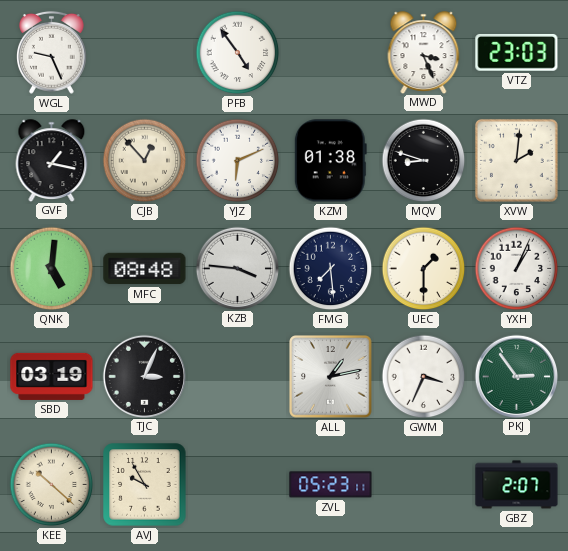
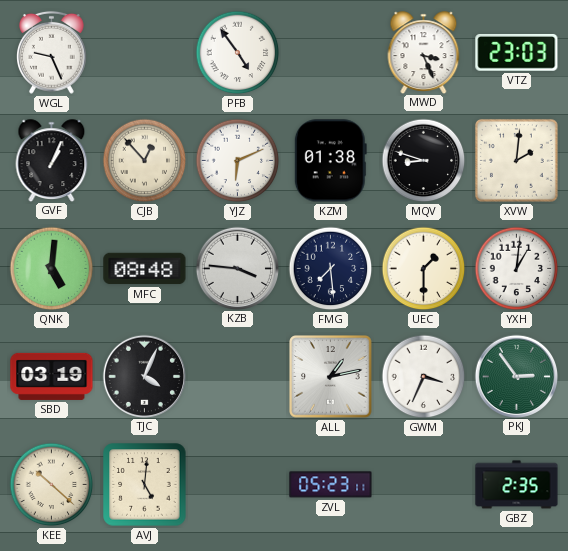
GVF: 1:17 -> 1:04
YXH: 1:04 -> 1:01
TJC: 3:04 -> 4:04
AVJ: 9:55 -> 5:01
GBZ: 2:07 -> 2:35
